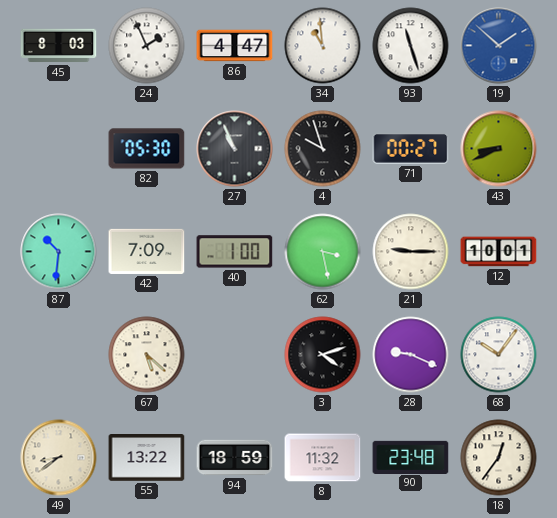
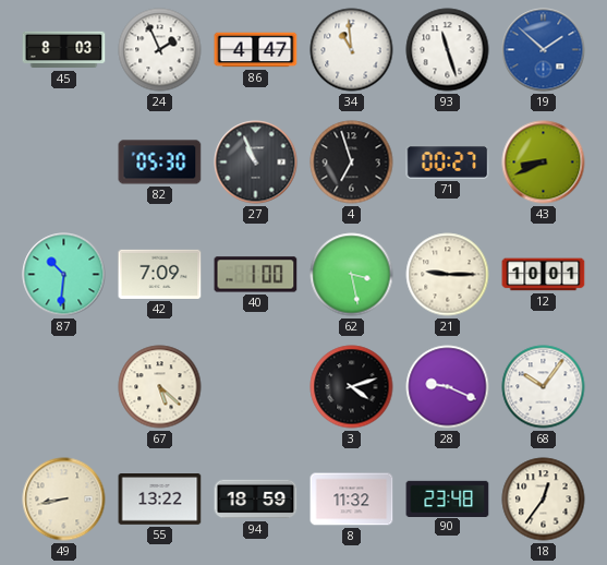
4: 9:57 -> 6:57
49: 8:39 -> 8:43
